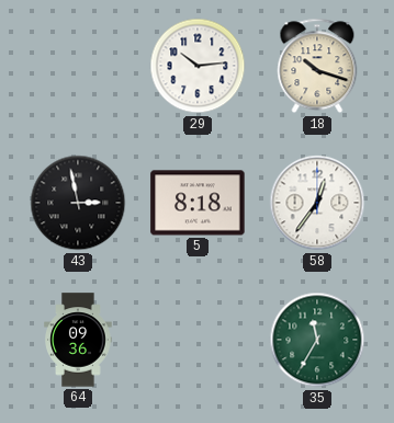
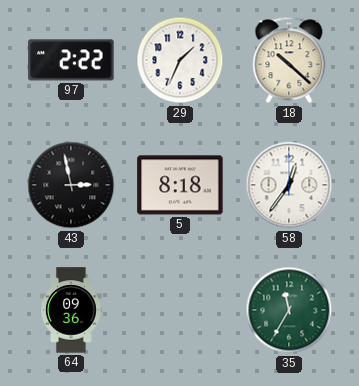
97: none -> 2:22
29: 10:14 -> 1:34
18: 10:18 -> 10:22
